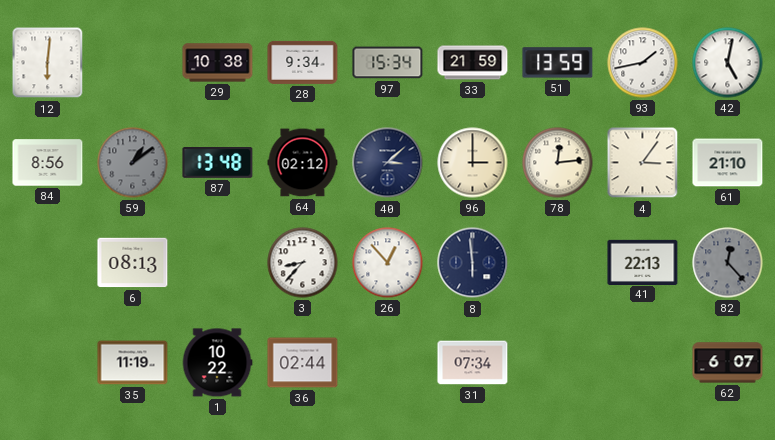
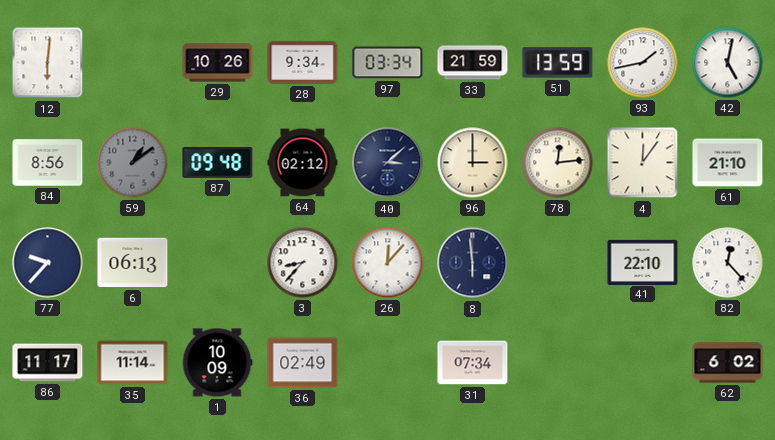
29: 10:38 -> 10:26
97: 15:34 -> 03:34
87: 13:48 -> 09:48
4: 3:06 -> 12:06
77: none -> 9:37
6: 08:13 -> 06:13
26: 12:53 -> 12:07
41: 22:13 -> 22:10
82 dial: grey -> white
86: none -> 11:17
35: 11:19 -> 11:14
1: 10:22 -> 10:09
36: 02:44 -> 02:49
62: 6:07 -> 6:02
